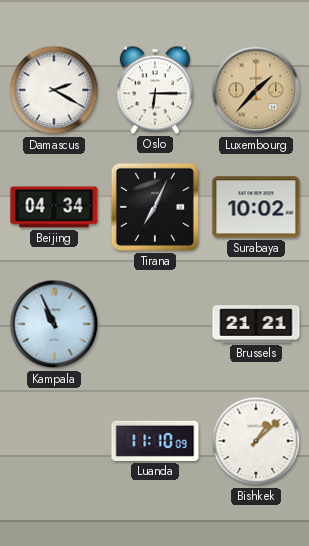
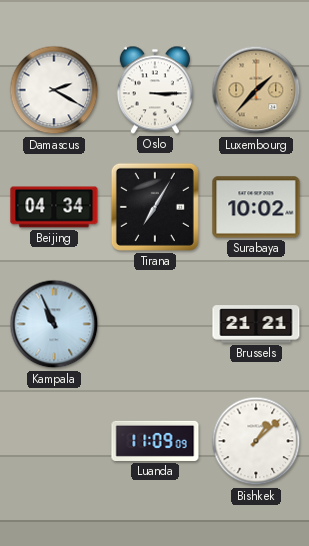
Oslo: 6:15 -> 3:15
Tirana: 7:04 -> 7:05
Luanda: 11:10 -> 11:09
